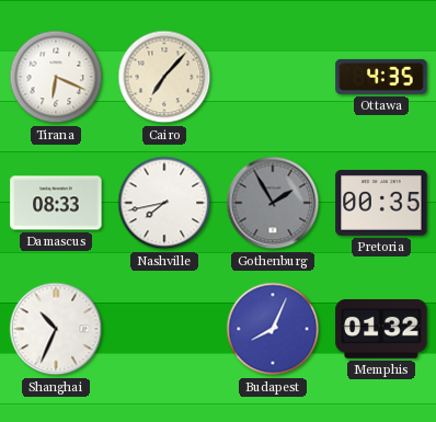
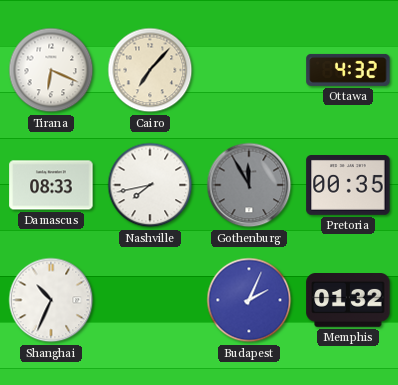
Ottawa: 4:35 -> 4:32
Gothenburg: 1:55 -> 11:55
Budapest: 8:04 -> 2:04
